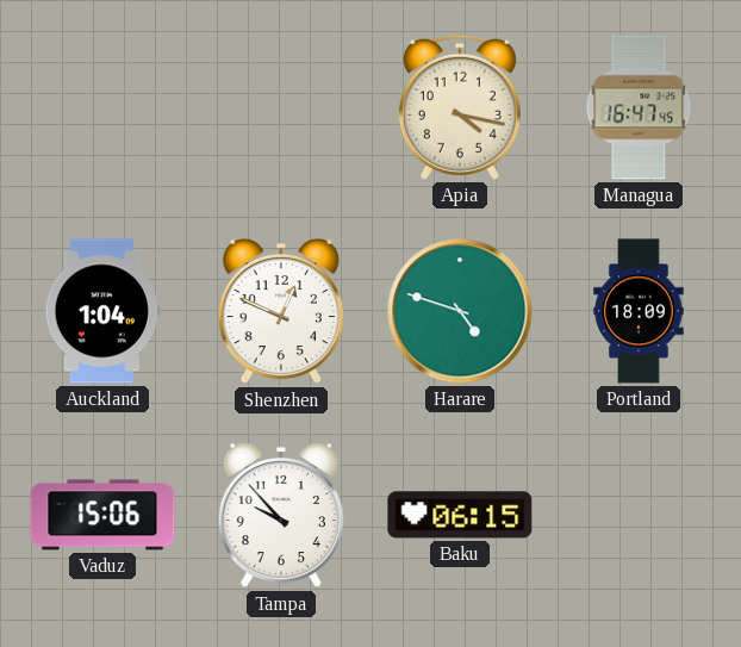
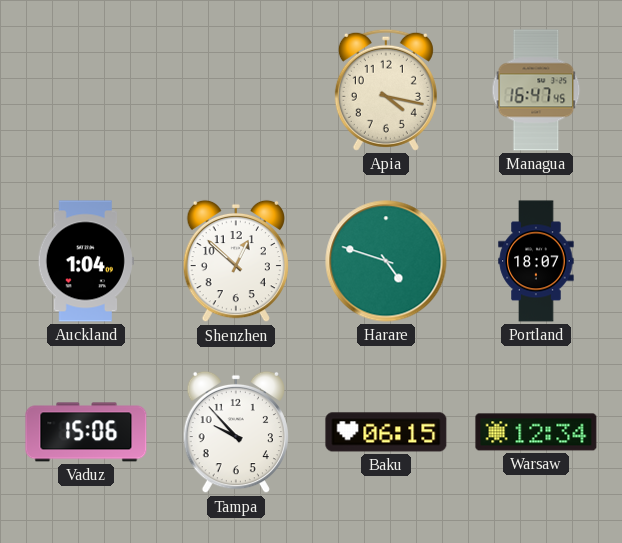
Shenzhen: 12:49 -> 12:52
Portland: 18:09 -> 18:07
Warsaw: none -> 12:34
